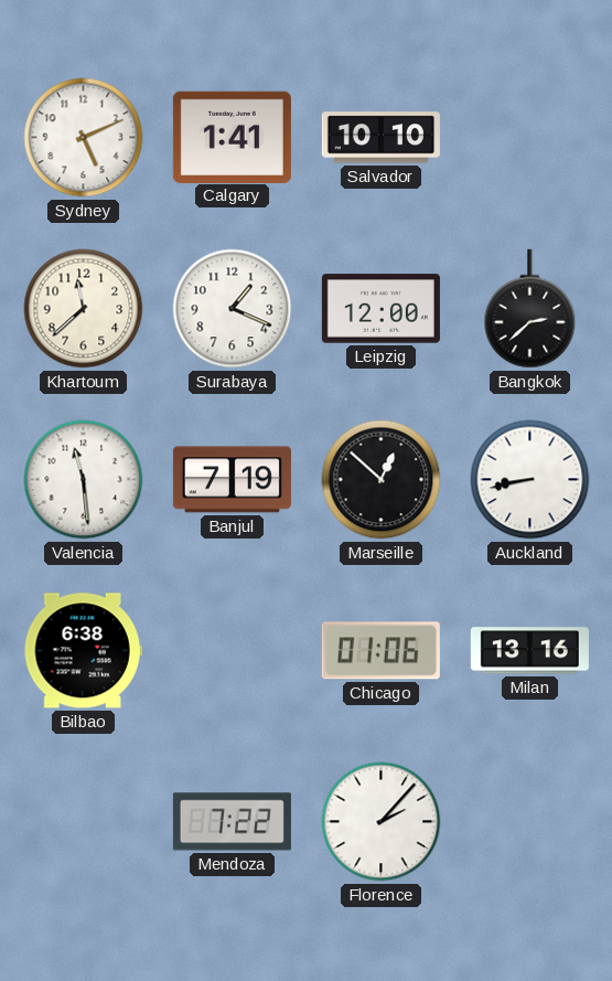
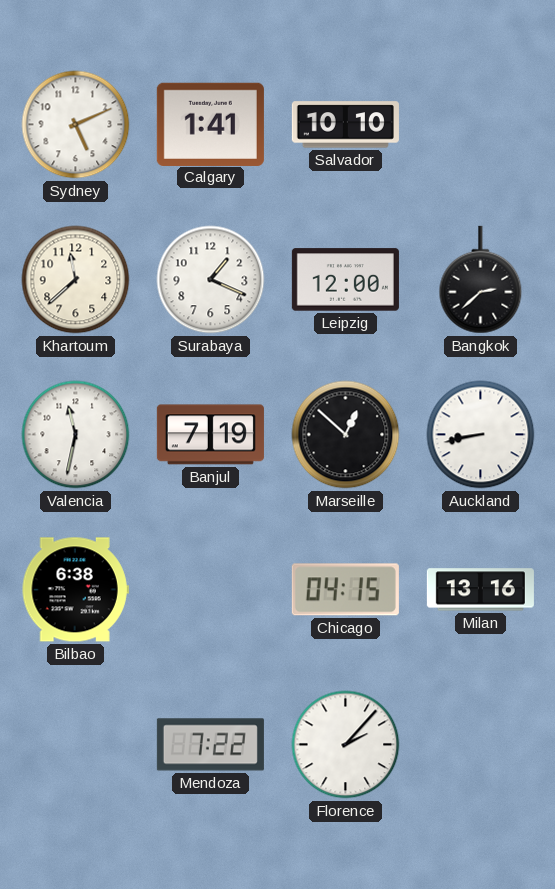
Valencia: 11:29 -> 11:32
Chicago: 01:06 -> 04:15
